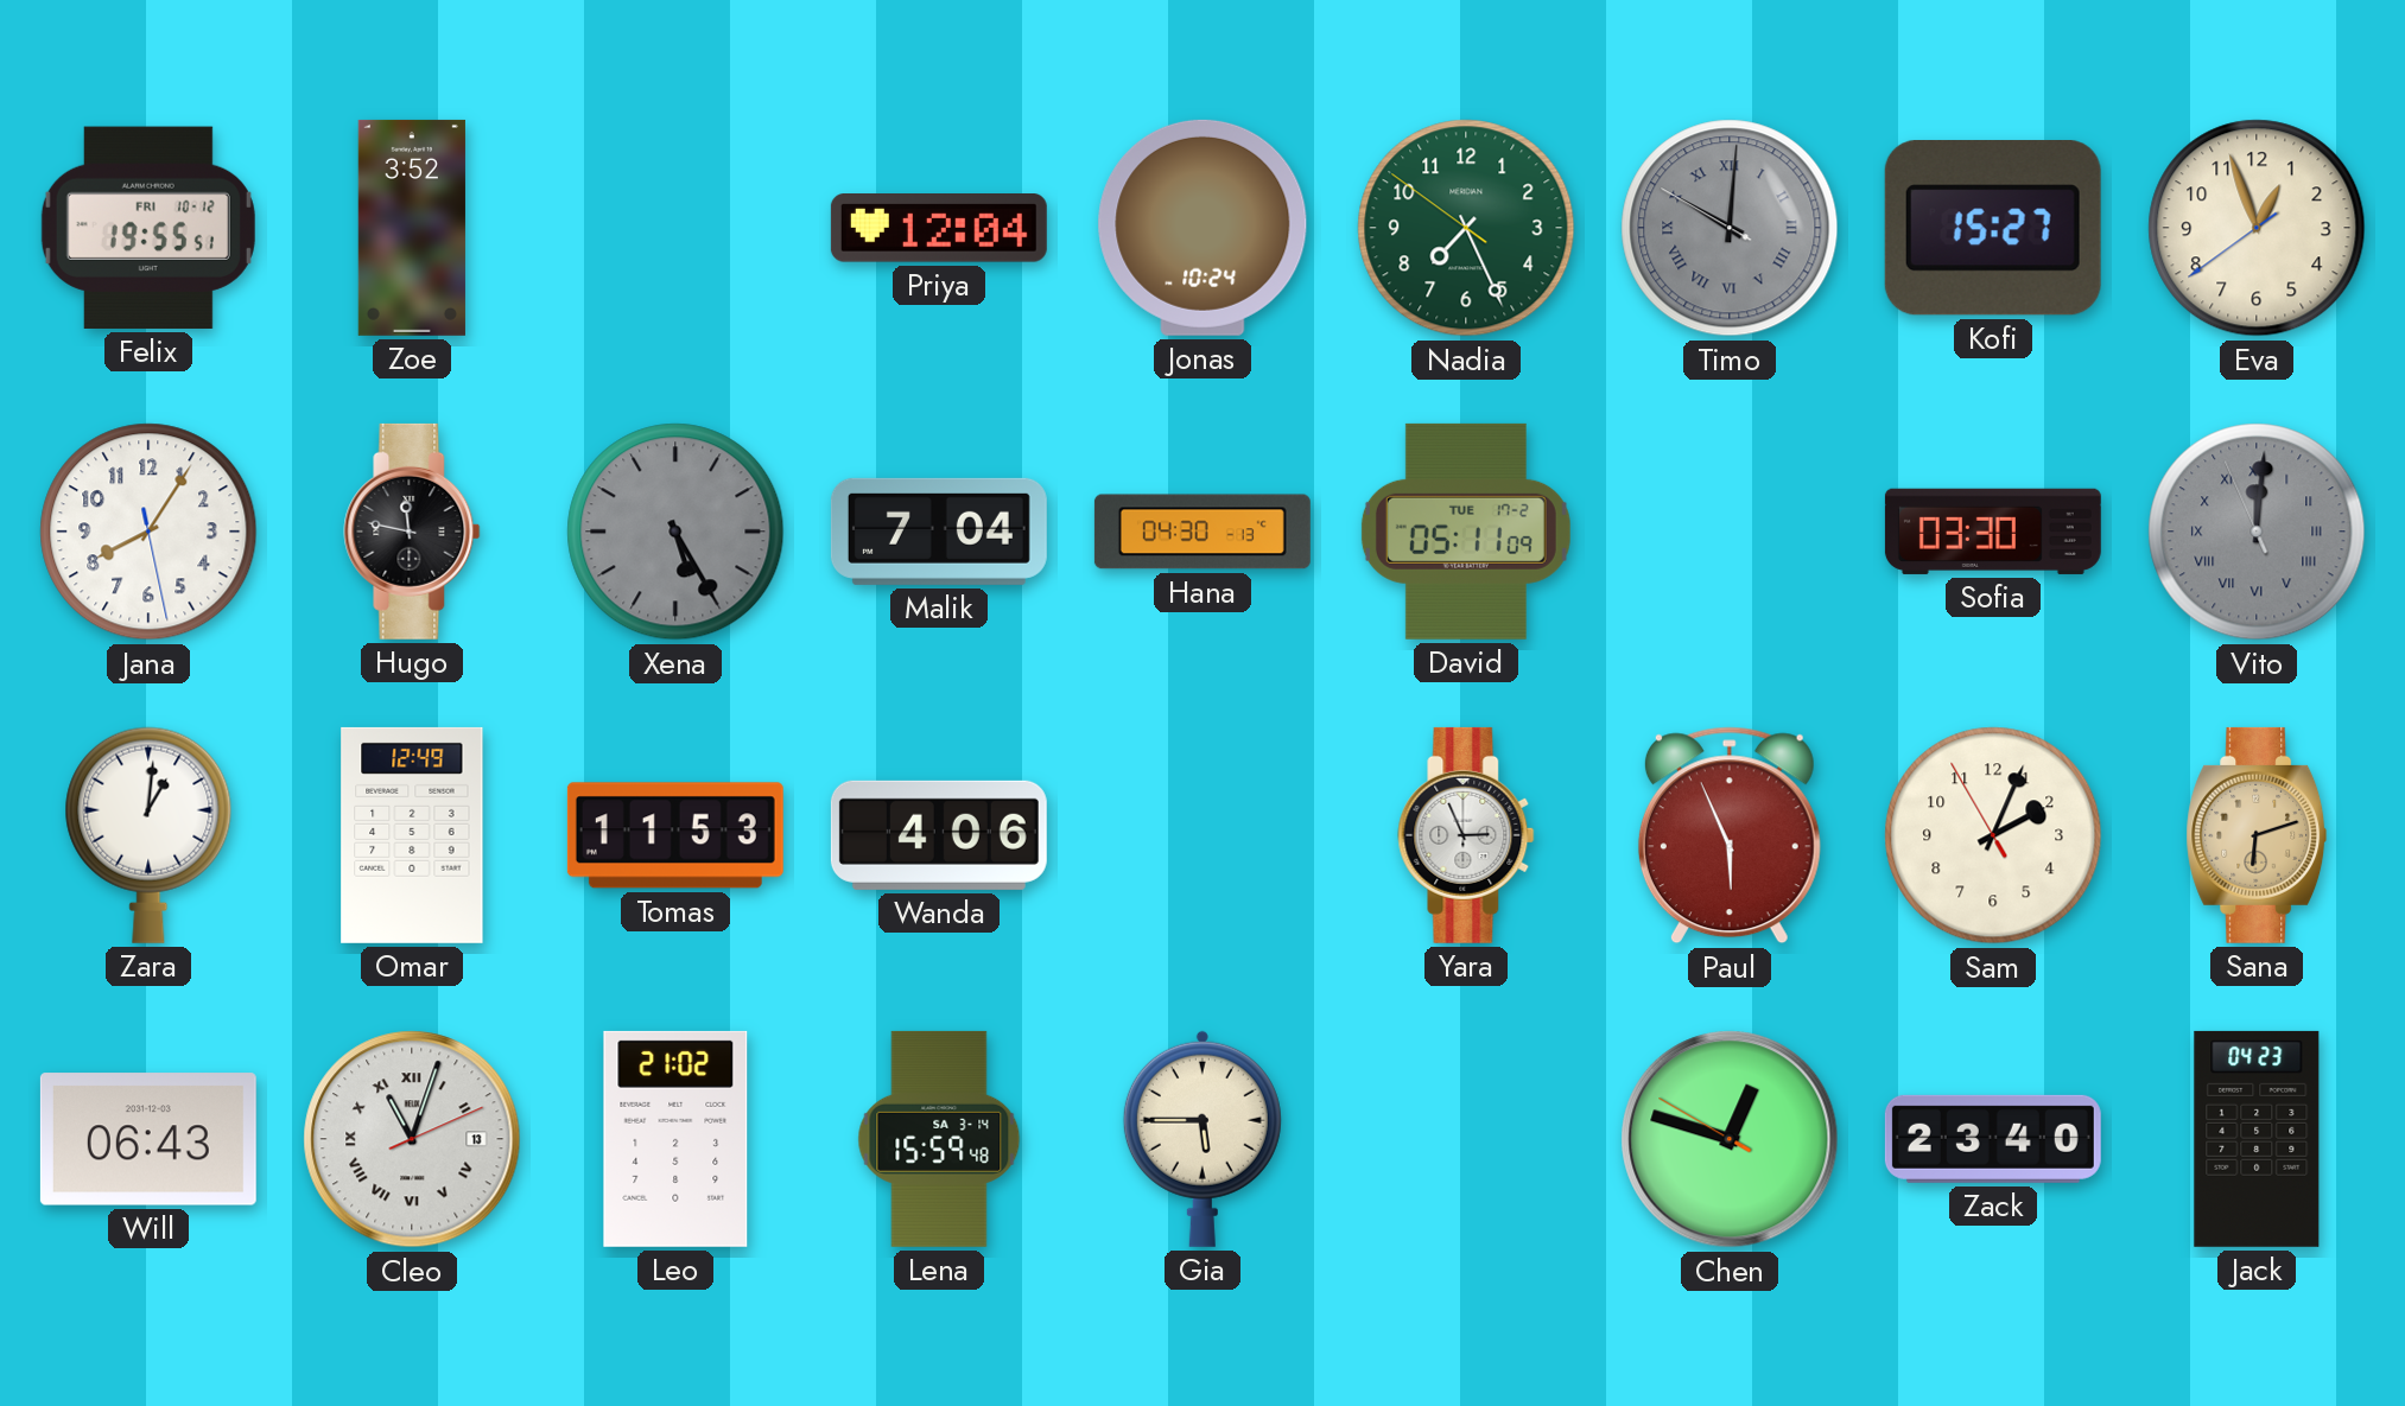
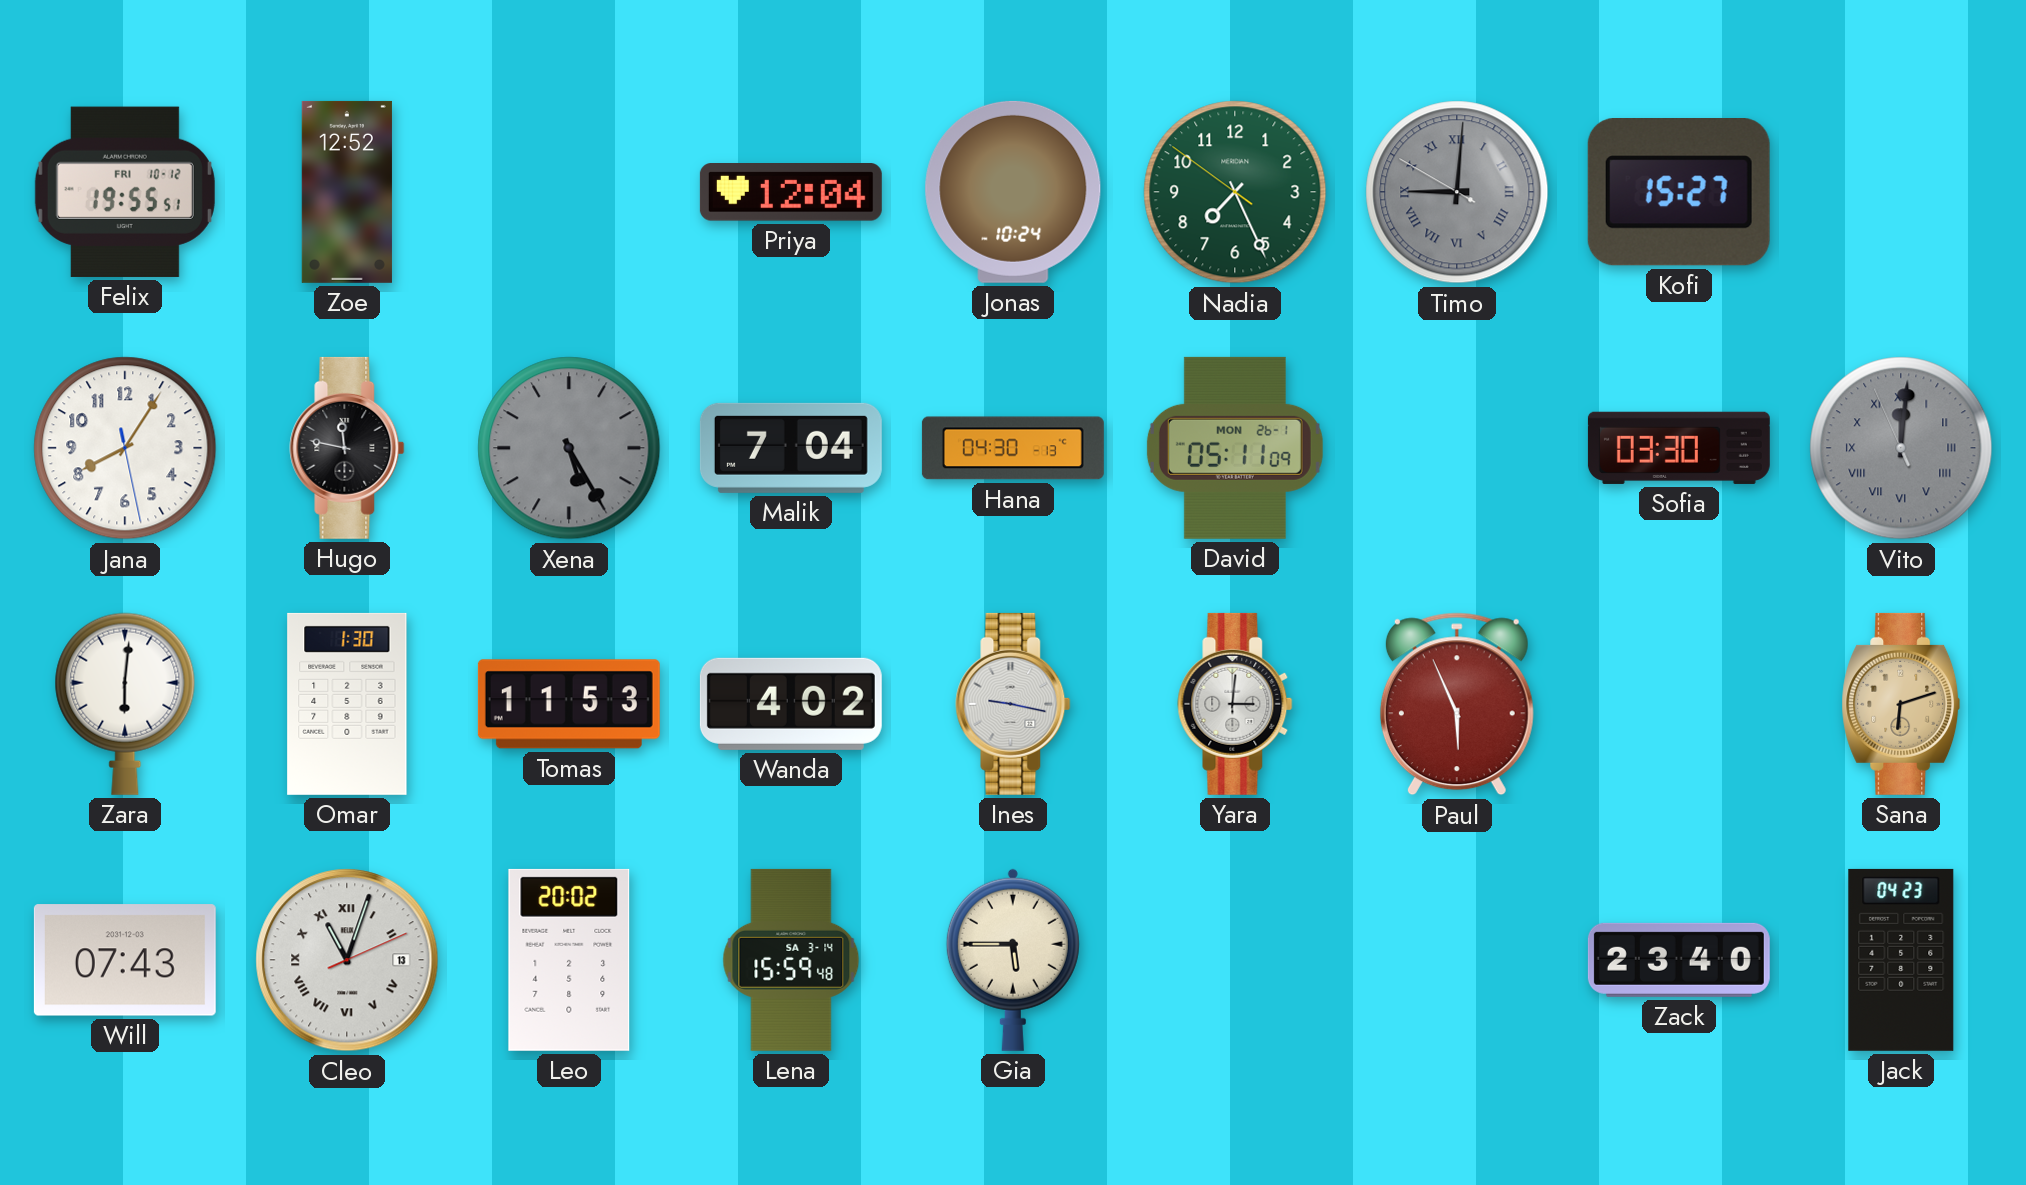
Zoe: 3:52 -> 12:52
Timo: 10:00 -> 9:00
Eva: 12:56 -> none
David date: TUE 17-2 -> MON 26-1
Zara: 1:01 -> 6:01
Omar: 12:49 -> 1:30
Wanda: 4:06 -> 4:02
Ines: none -> 9:17
Yara: 2:56 -> 3:01
Sam: 2:03 -> none
Will: 06:43 -> 07:43
Leo: 21:02 -> 20:02
Chen: 12:47 -> none
